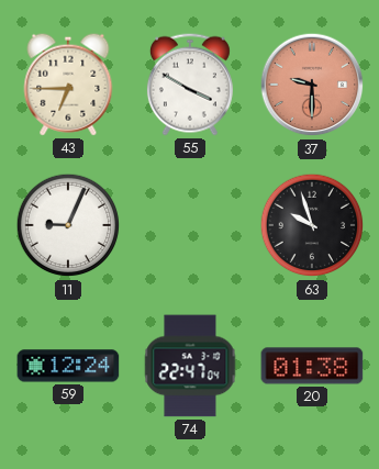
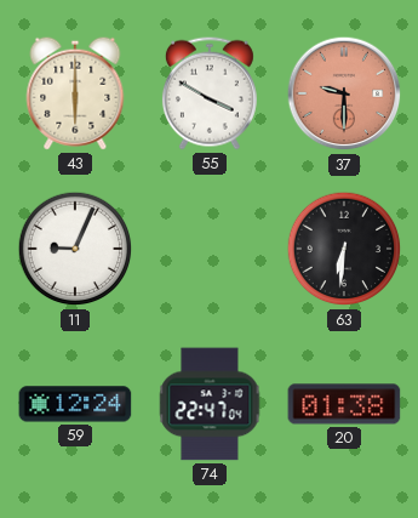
43: 6:45 -> 6:00
63: 9:57 -> 6:31
